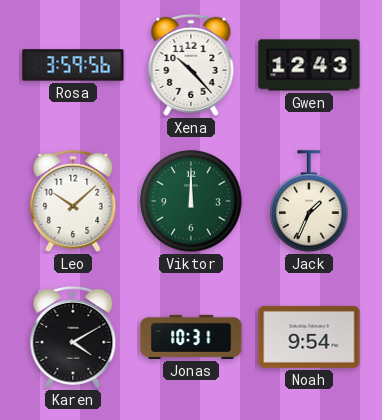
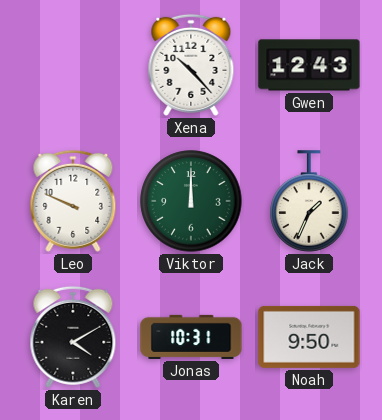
Rosa: 3:59 -> none
Leo: 10:08 -> 9:49
Noah: 9:54 -> 9:50
